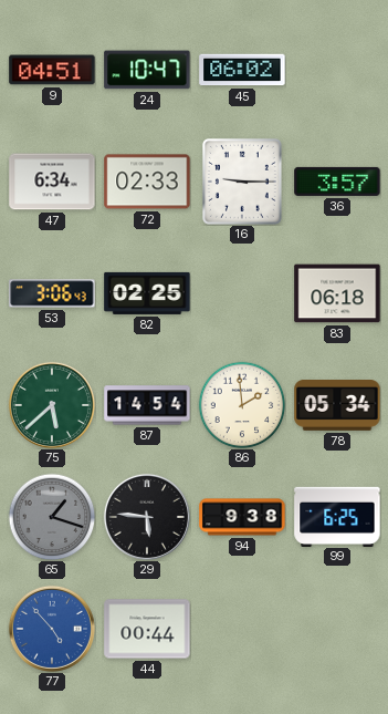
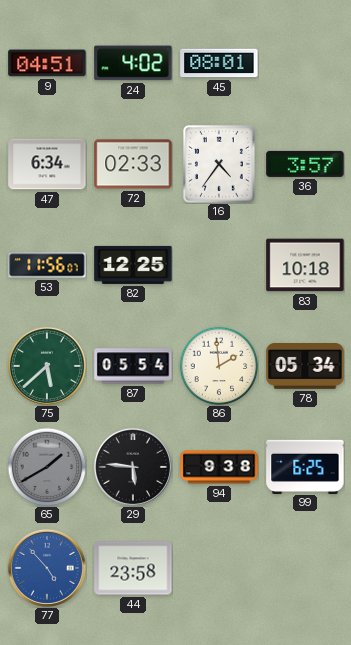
24: 10:47 -> 4:02
45: 06:02 -> 08:01
16: 9:15 -> 4:36
53: 3:06 -> 11:56
82: 02:25 -> 12:25
83: 06:18 -> 10:18
87: 14:54 -> 05:54
65: 1:18 -> 1:40
44: 00:44 -> 23:58
